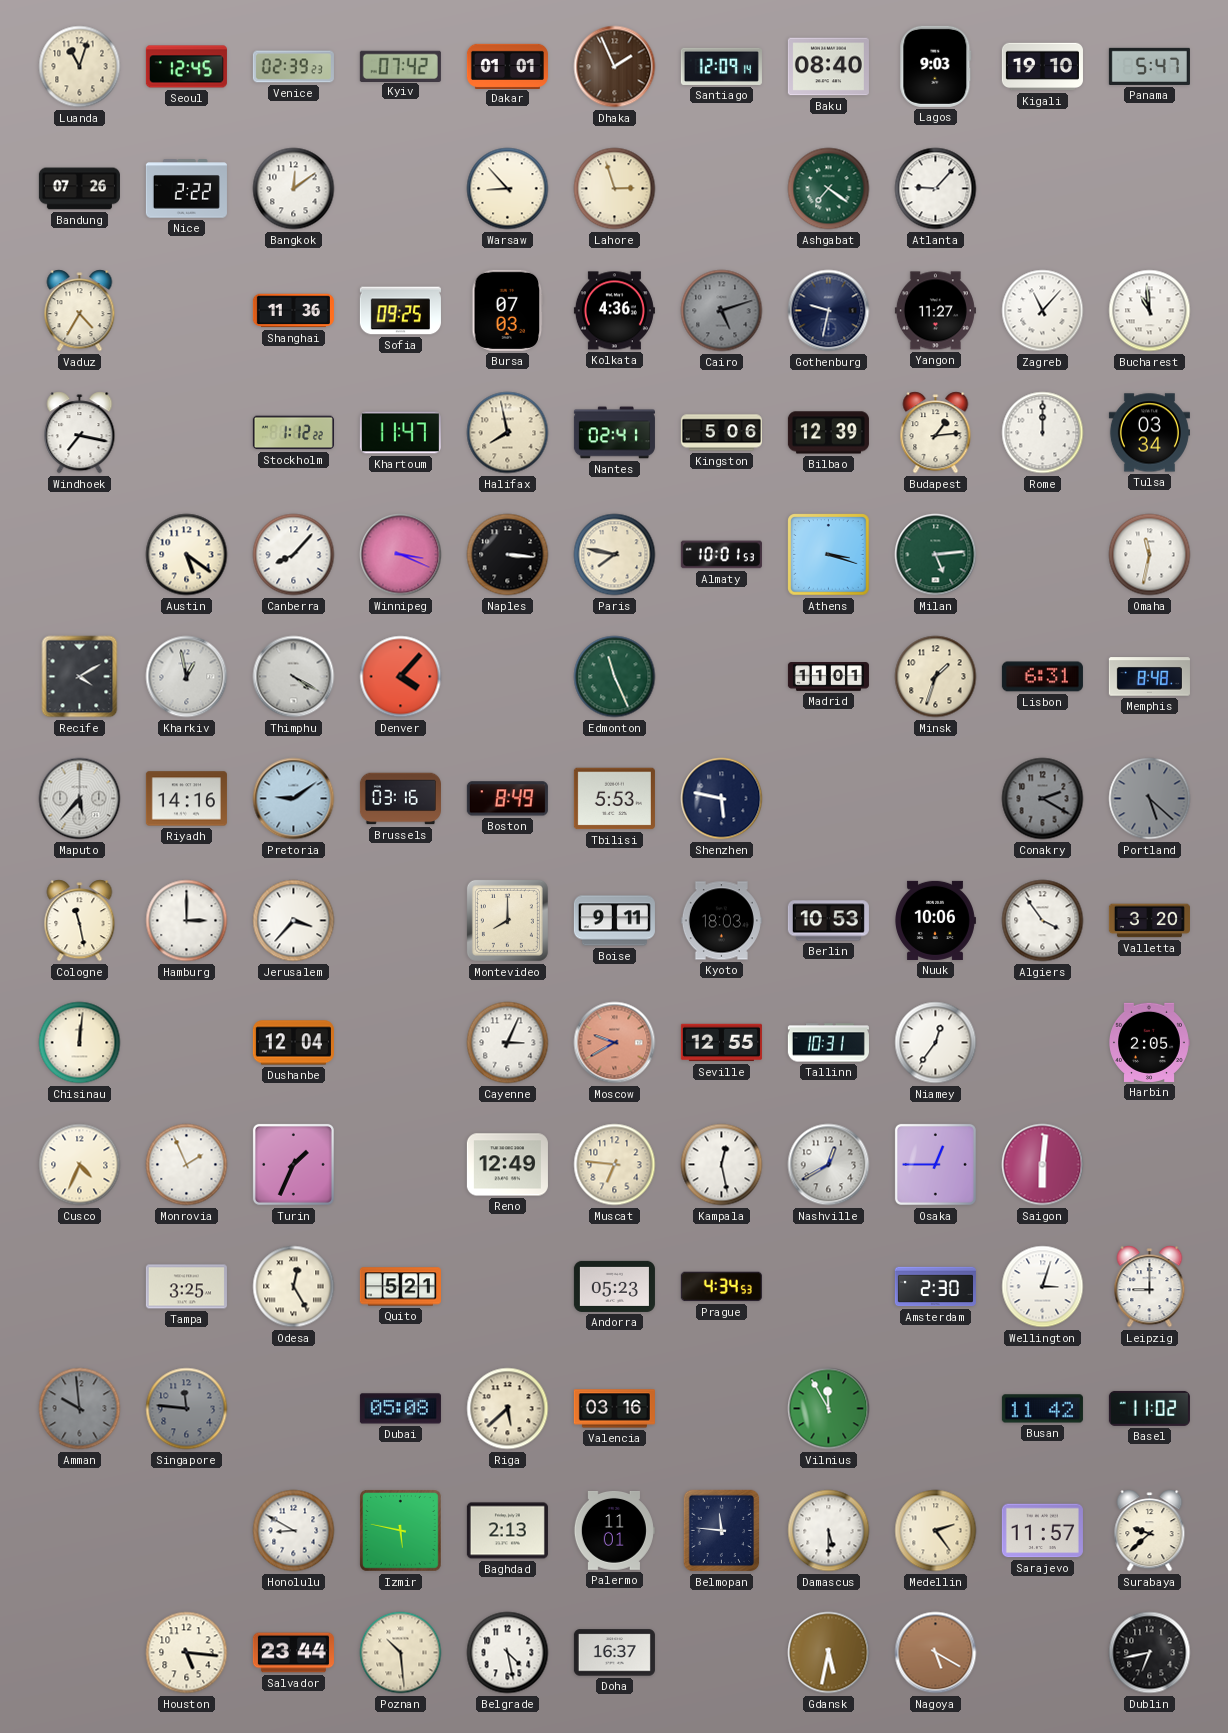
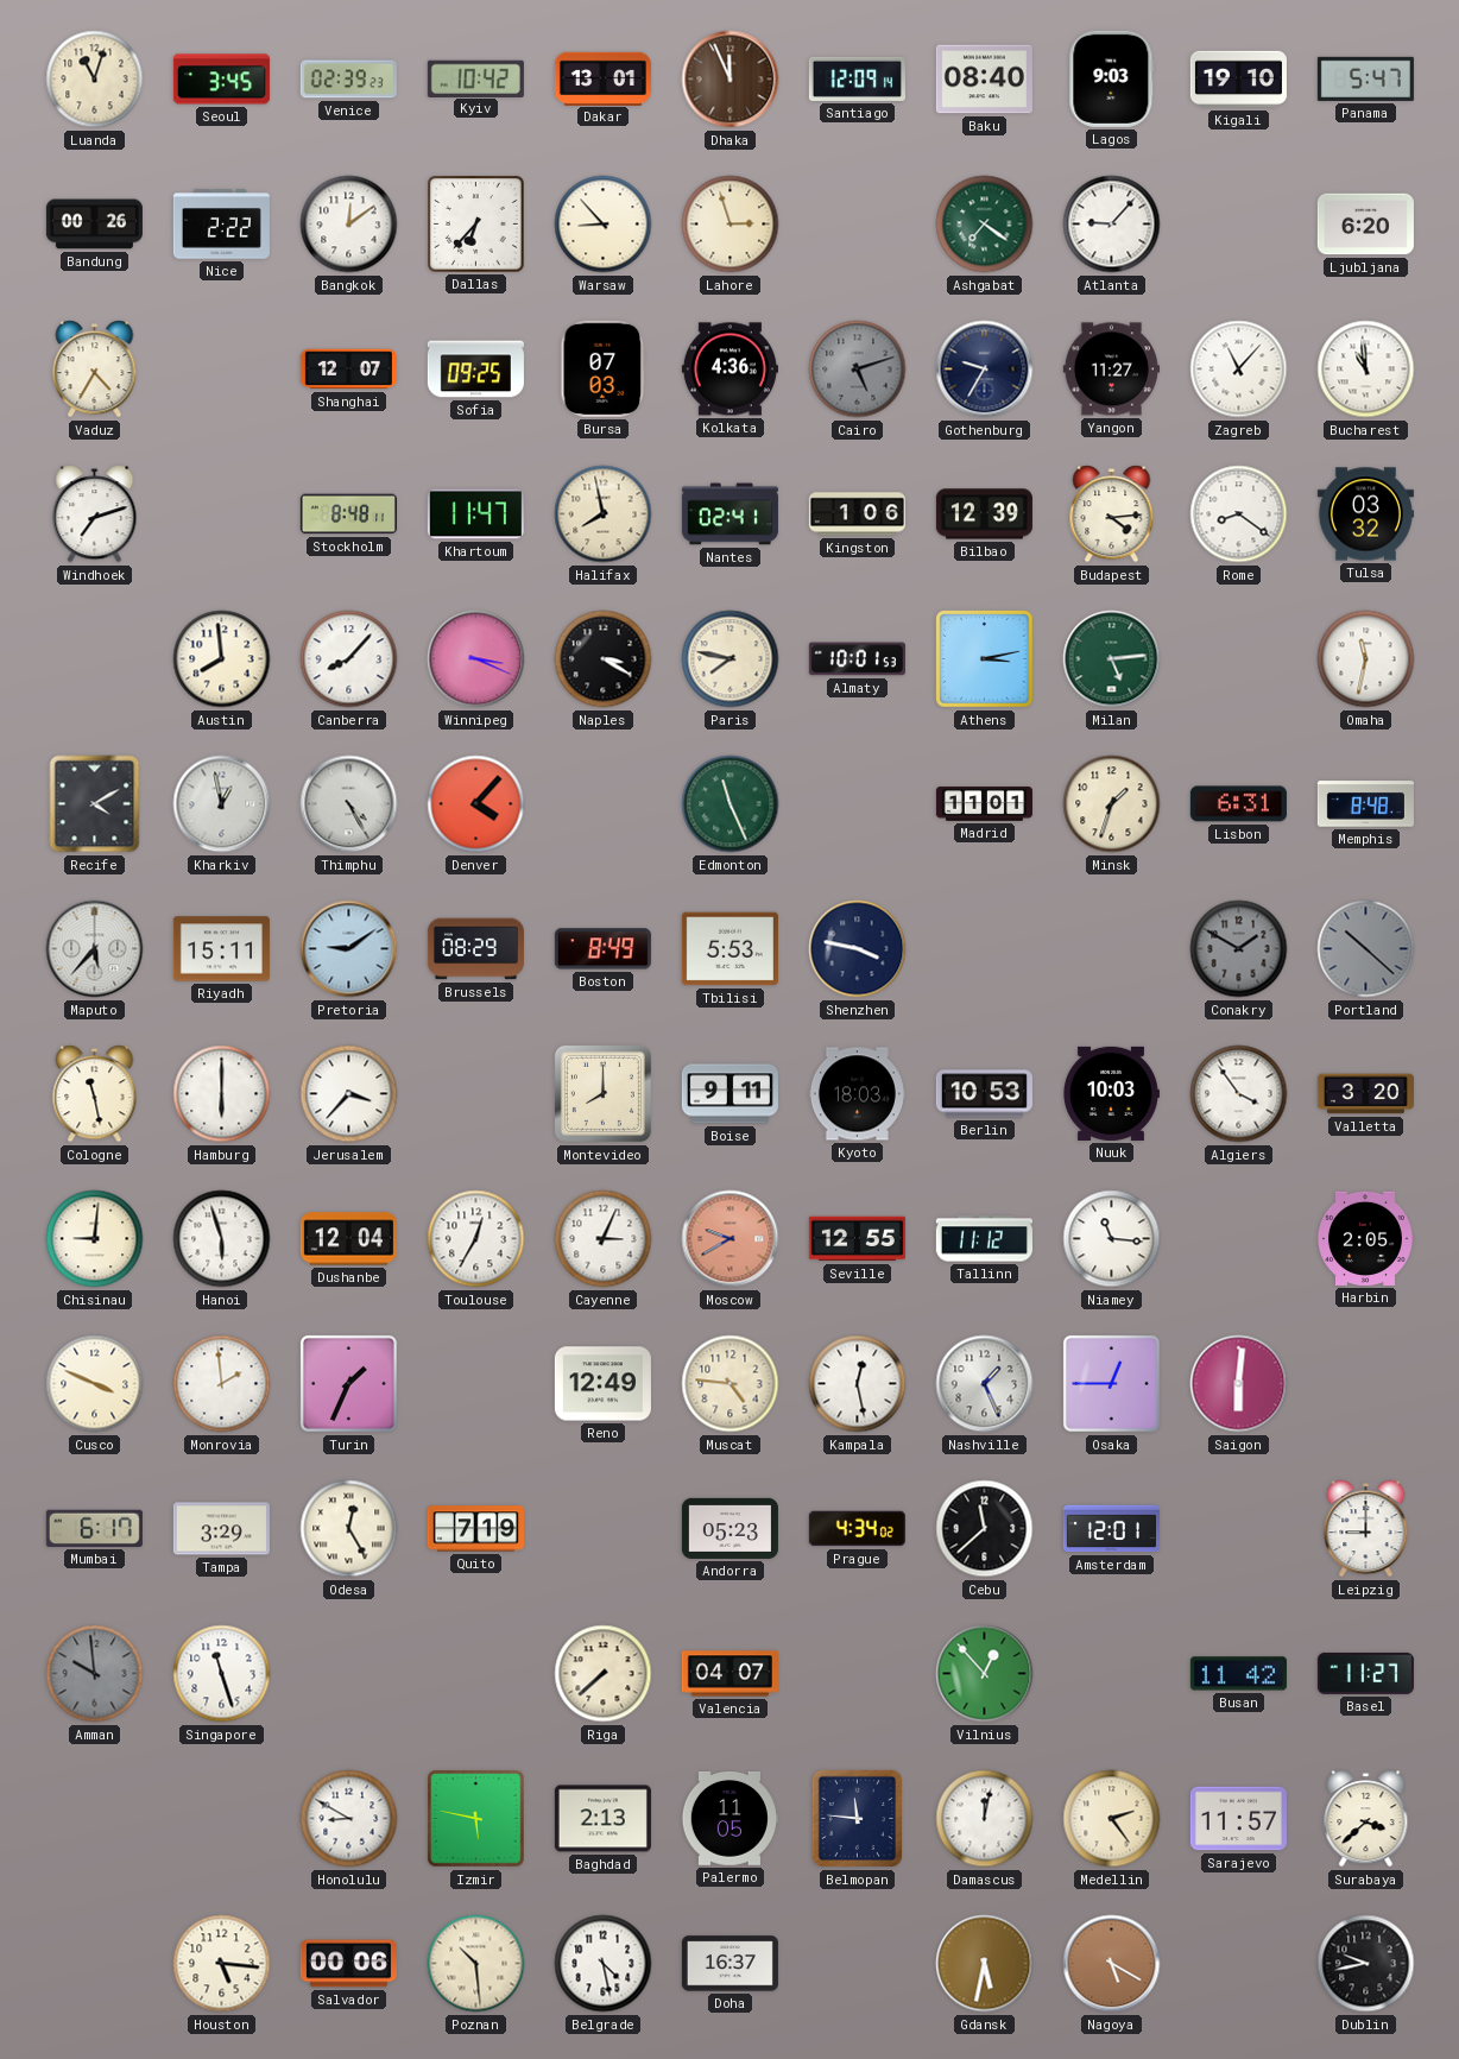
Seoul: 12:45 -> 3:45
Kyiv: 07:42 -> 10:42
Dakar: 01:01 -> 13:01
Dhaka: 1:56 -> 11:56
Bandung: 07:26 -> 00:26
Dallas: none -> 6:37
Ljubljana: none -> 6:20
Shanghai: 11:36 -> 12:07
Gothenburg: 9:32 -> 9:35
Windhoek: 7:17 -> 7:12
Stockholm: 1:12 -> 8:48
Kingston: 5:06 -> 1:06
Budapest: 1:14 -> 4:14
Rome: 12:00 -> 8:21
Tulsa: 03:34 -> 03:32
Austin: 5:21 -> 7:59
Naples: 3:16 -> 3:20
Athens: 3:18 -> 3:13
Thimphu: 4:20 -> 4:25
Riyadh: 14:16 -> 15:11
Brussels: 03:16 -> 08:29
Shenzhen: 5:47 -> 3:47
Conakry: 2:20 -> 1:50
Portland: 5:22 -> 10:22
Hamburg: 3:00 -> 6:00
Nuuk: 10:06 -> 10:03
Chisinau: 12:01 -> 9:01
Hanoi: none -> 5:57
Toulouse: none -> 12:35
Tallinn: 10:31 -> 11:12
Niamey: 12:36 -> 11:16
Cusco: 4:34 -> 3:49
Monrovia: 1:56 -> 1:59
Muscat: 6:46 -> 4:46
Nashville: 12:40 -> 1:26
Mumbai: none -> 6:17
Tampa: 3:25 -> 3:29
Quito: 5:21 -> 7:19
Prague: 4:34:53 -> 4:34:02
Cebu: none -> 11:38
Amsterdam: 2:30 -> 12:01
Wellington: 3:03 -> none
Singapore: 11:46 -> 11:27
Singapore dial: grey -> white
Dubai: 05:08 -> none
Riga: 5:38 -> 7:38
Valencia: 03:16 -> 04:07
Vilnius: 11:55 -> 12:53
Basel: 11:02 -> 11:27
Palermo: 11:01 -> 11:05
Damascus: 5:30 -> 12:02
Surabaya: 9:38 -> 3:38
Salvador: 23:44 -> 00:06
Dublin: 6:43 -> 9:43
